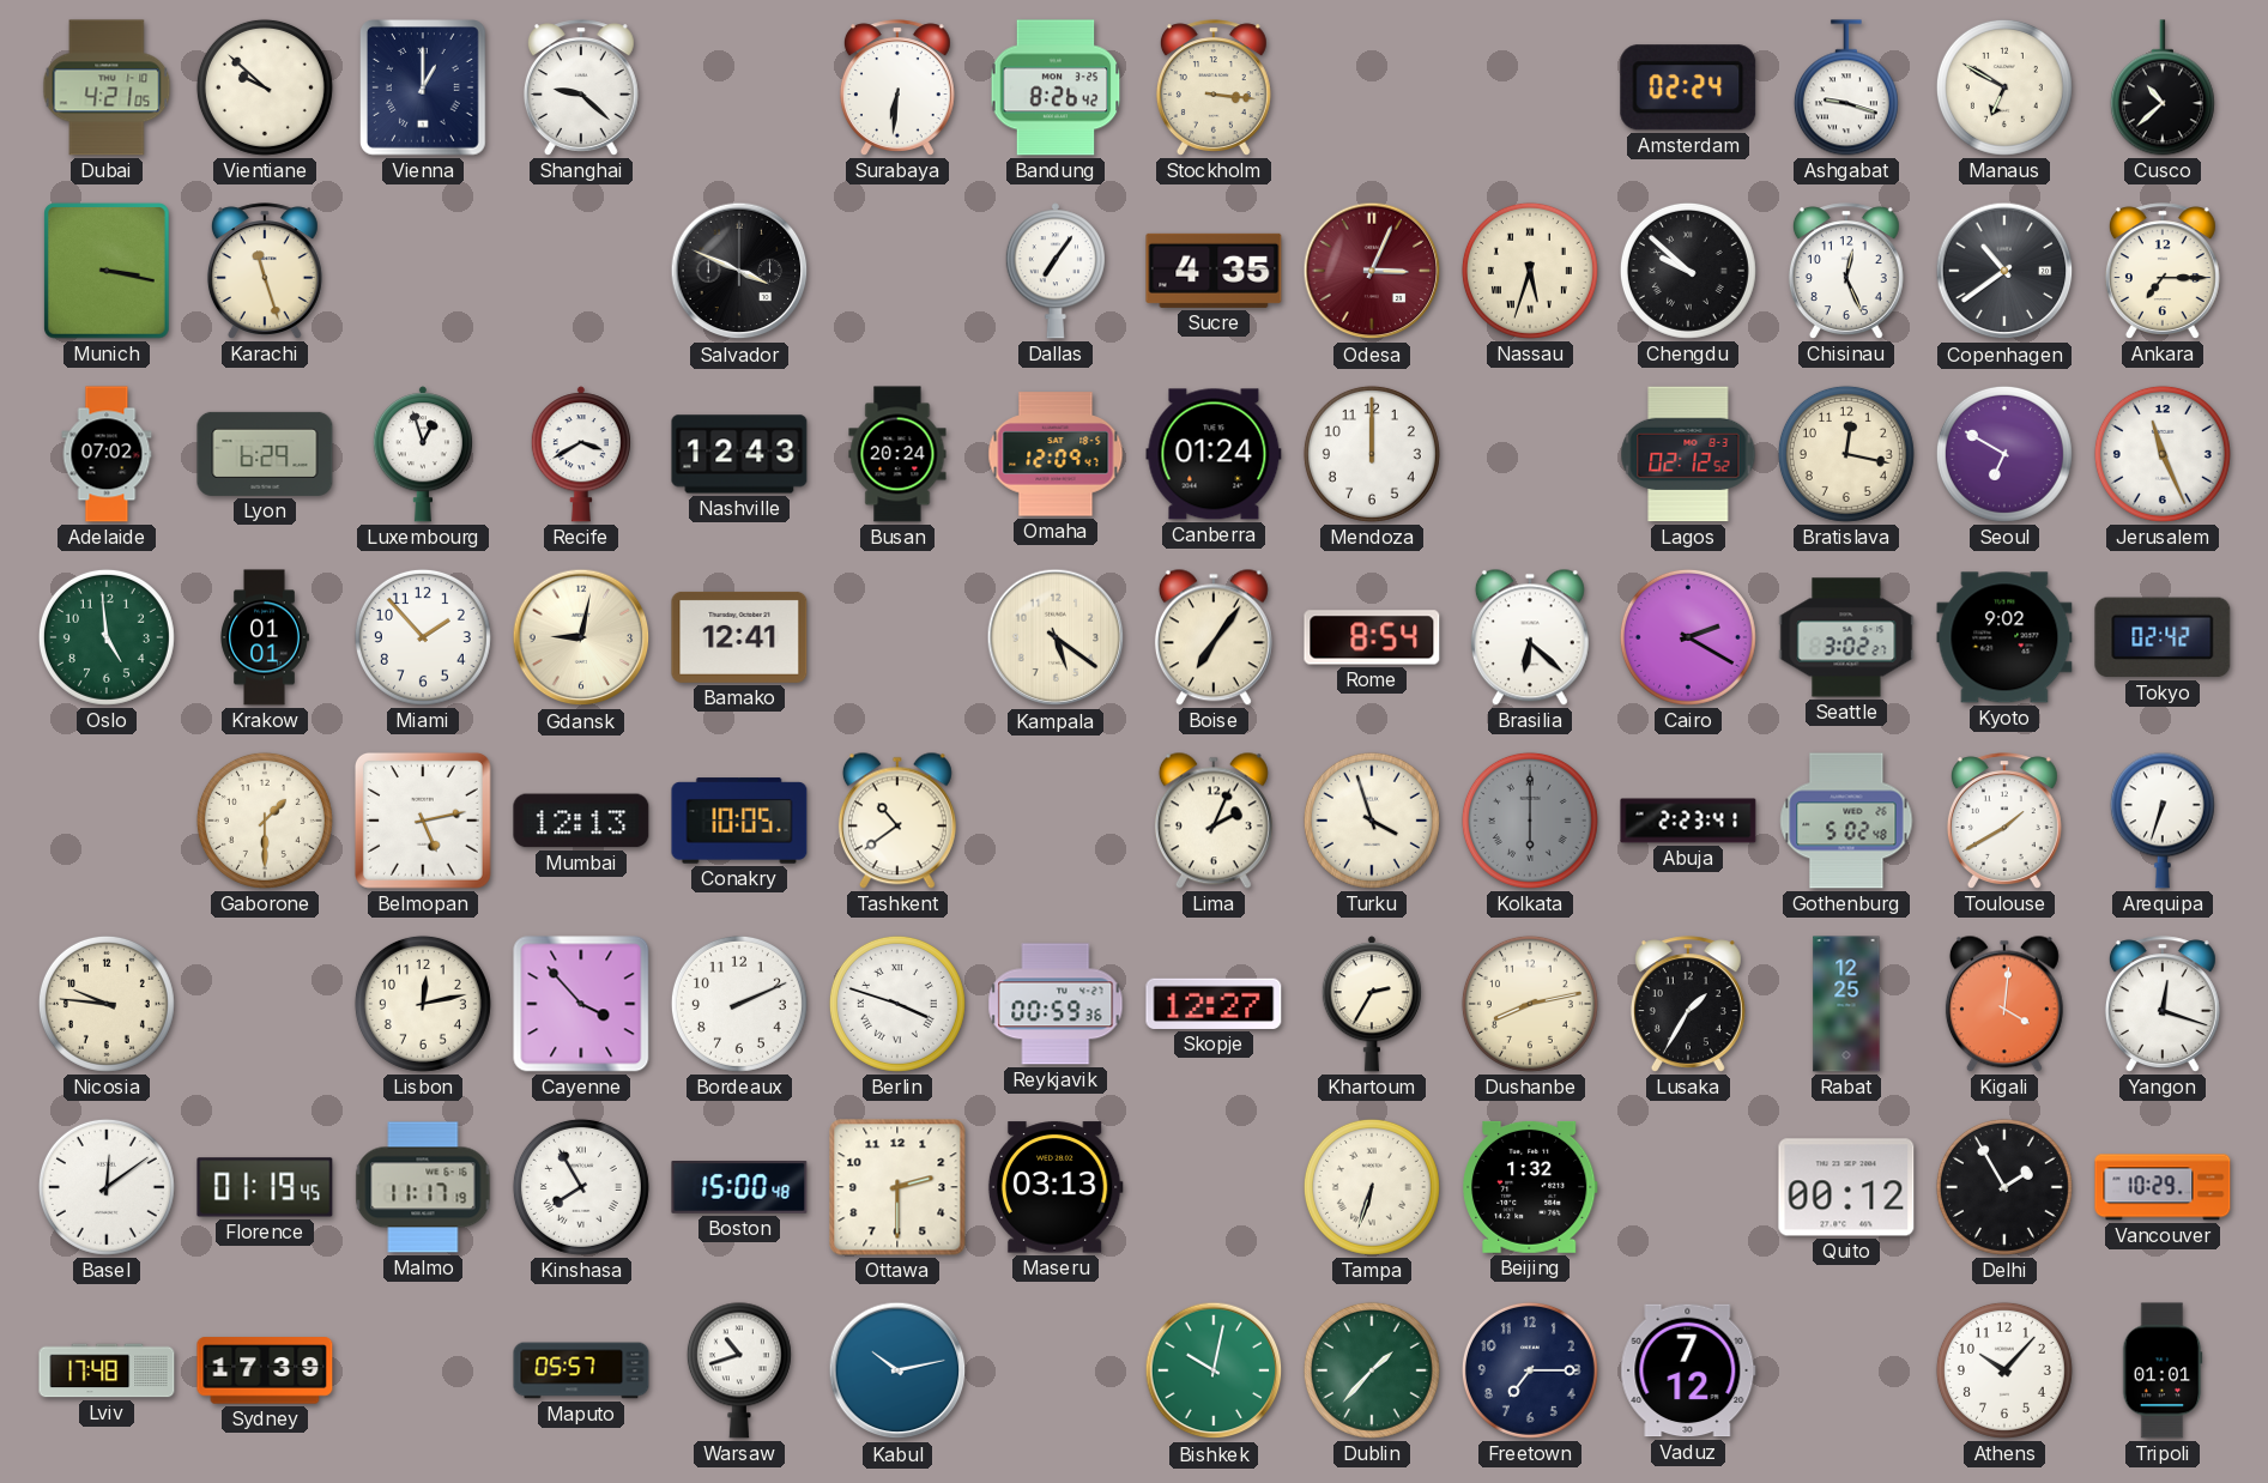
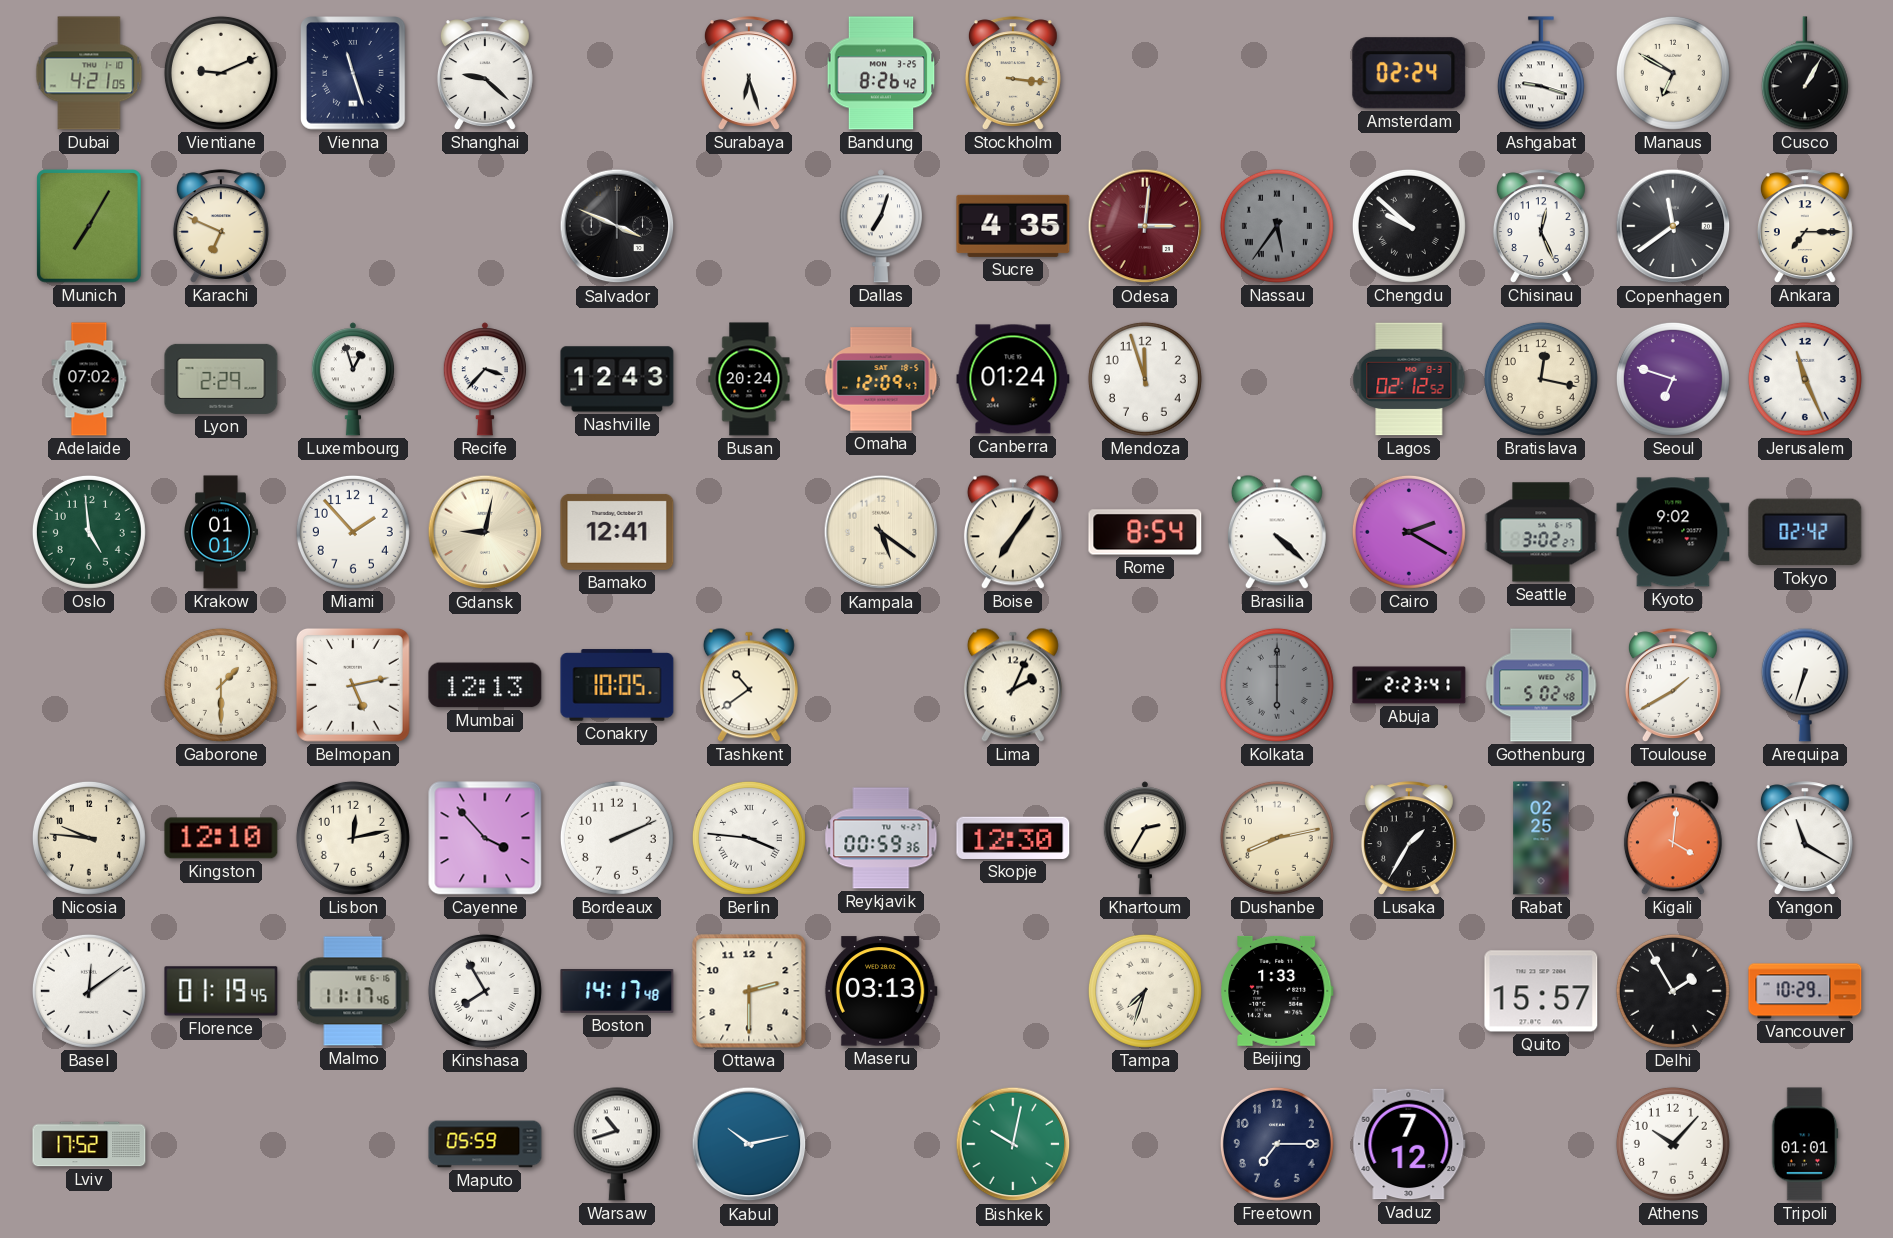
Vientiane: 9:52 -> 9:11
Vienna: 1:00 -> 11:27
Surabaya: 6:31 -> 6:27
Cusco: 10:38 -> 1:05
Munich: 3:17 -> 7:05
Karachi: 11:27 -> 6:49
Dallas: 7:06 -> 7:03
Odesa: 3:04 -> 3:01
Nassau: 5:33 -> 5:36
Nassau dial: cream -> grey
Copenhagen: 10:39 -> 11:39
Lyon: 6:29 -> 2:29
Recife: 3:40 -> 3:37
Mendoza: 12:00 -> 11:57
Seoul: 6:50 -> 6:48
Brasilia: 6:22 -> 4:22
Turku: 3:57 -> none
Kingston: none -> 12:10
Berlin: 3:48 -> 3:46
Skopje: 12:27 -> 12:30
Rabat: 12:25 -> 02:25
Yangon: 12:18 -> 11:20
Malmo: 11:17:19 -> 11:17:46
Boston: 15:00 -> 14:17
Tampa: 6:33 -> 7:33
Beijing: 1:32 -> 1:33
Quito: 00:12 -> 15:57
Lviv: 17:48 -> 17:52
Sydney: 17:39 -> none
Maputo: 05:57 -> 05:59
Dublin: 1:37 -> none
